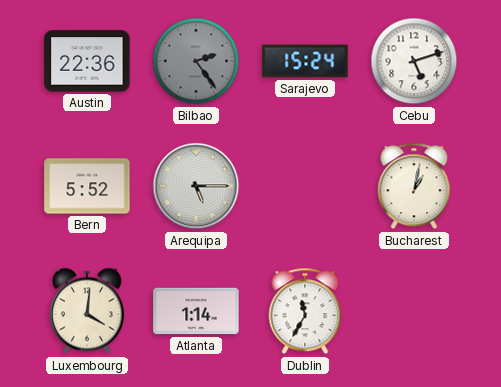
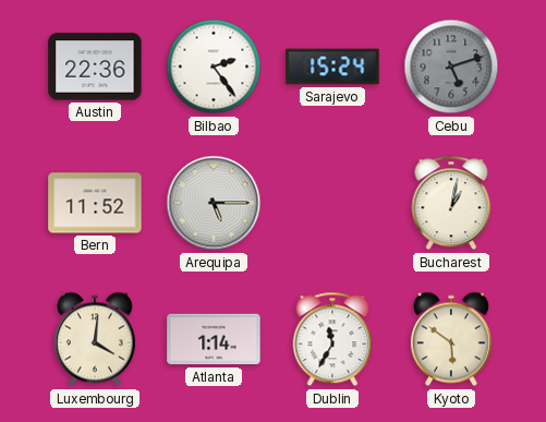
Bilbao dial: grey -> white
Cebu dial: white -> grey
Bern: 5:52 -> 11:52
Kyoto: none -> 5:51
